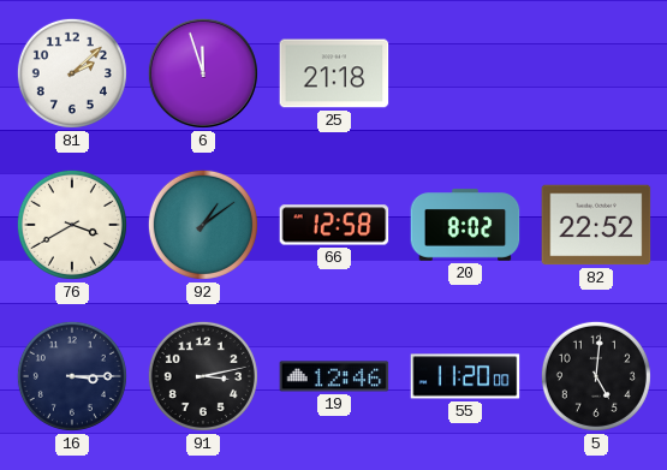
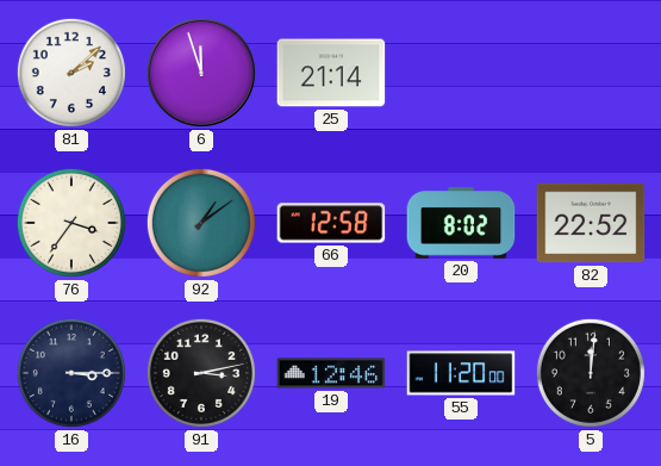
25: 21:18 -> 21:14
76: 3:40 -> 3:36
5: 5:01 -> 12:01
